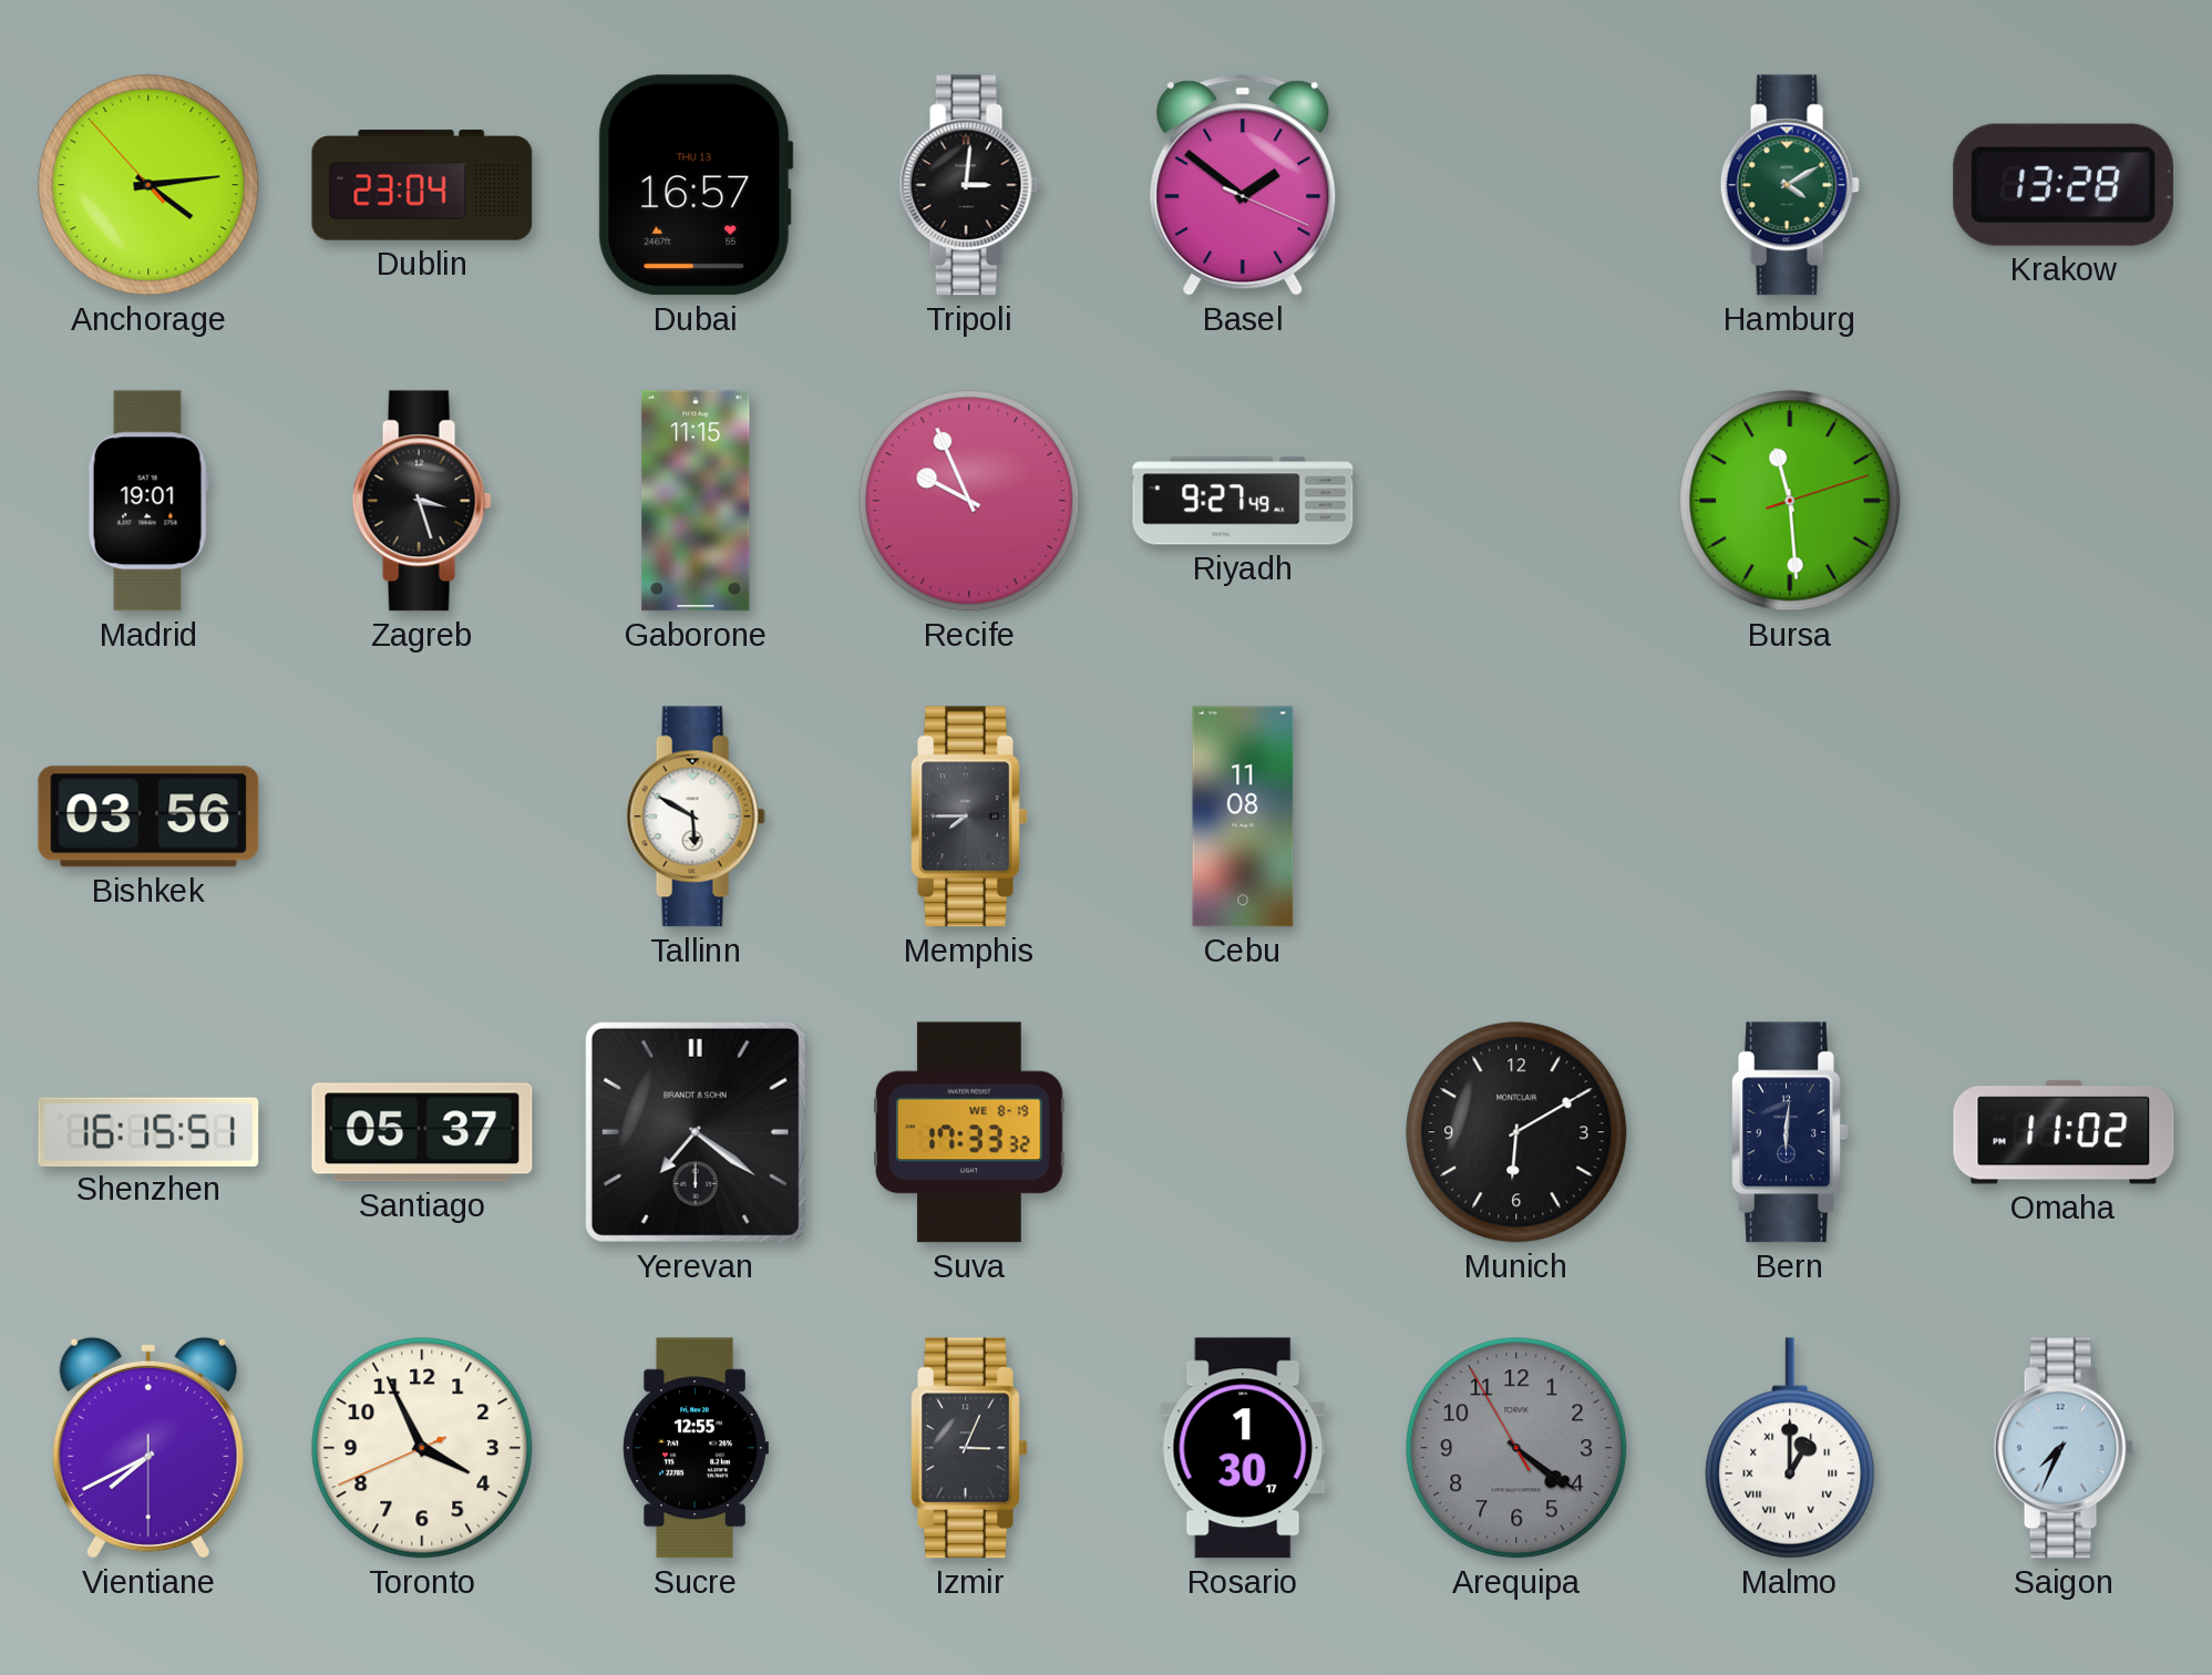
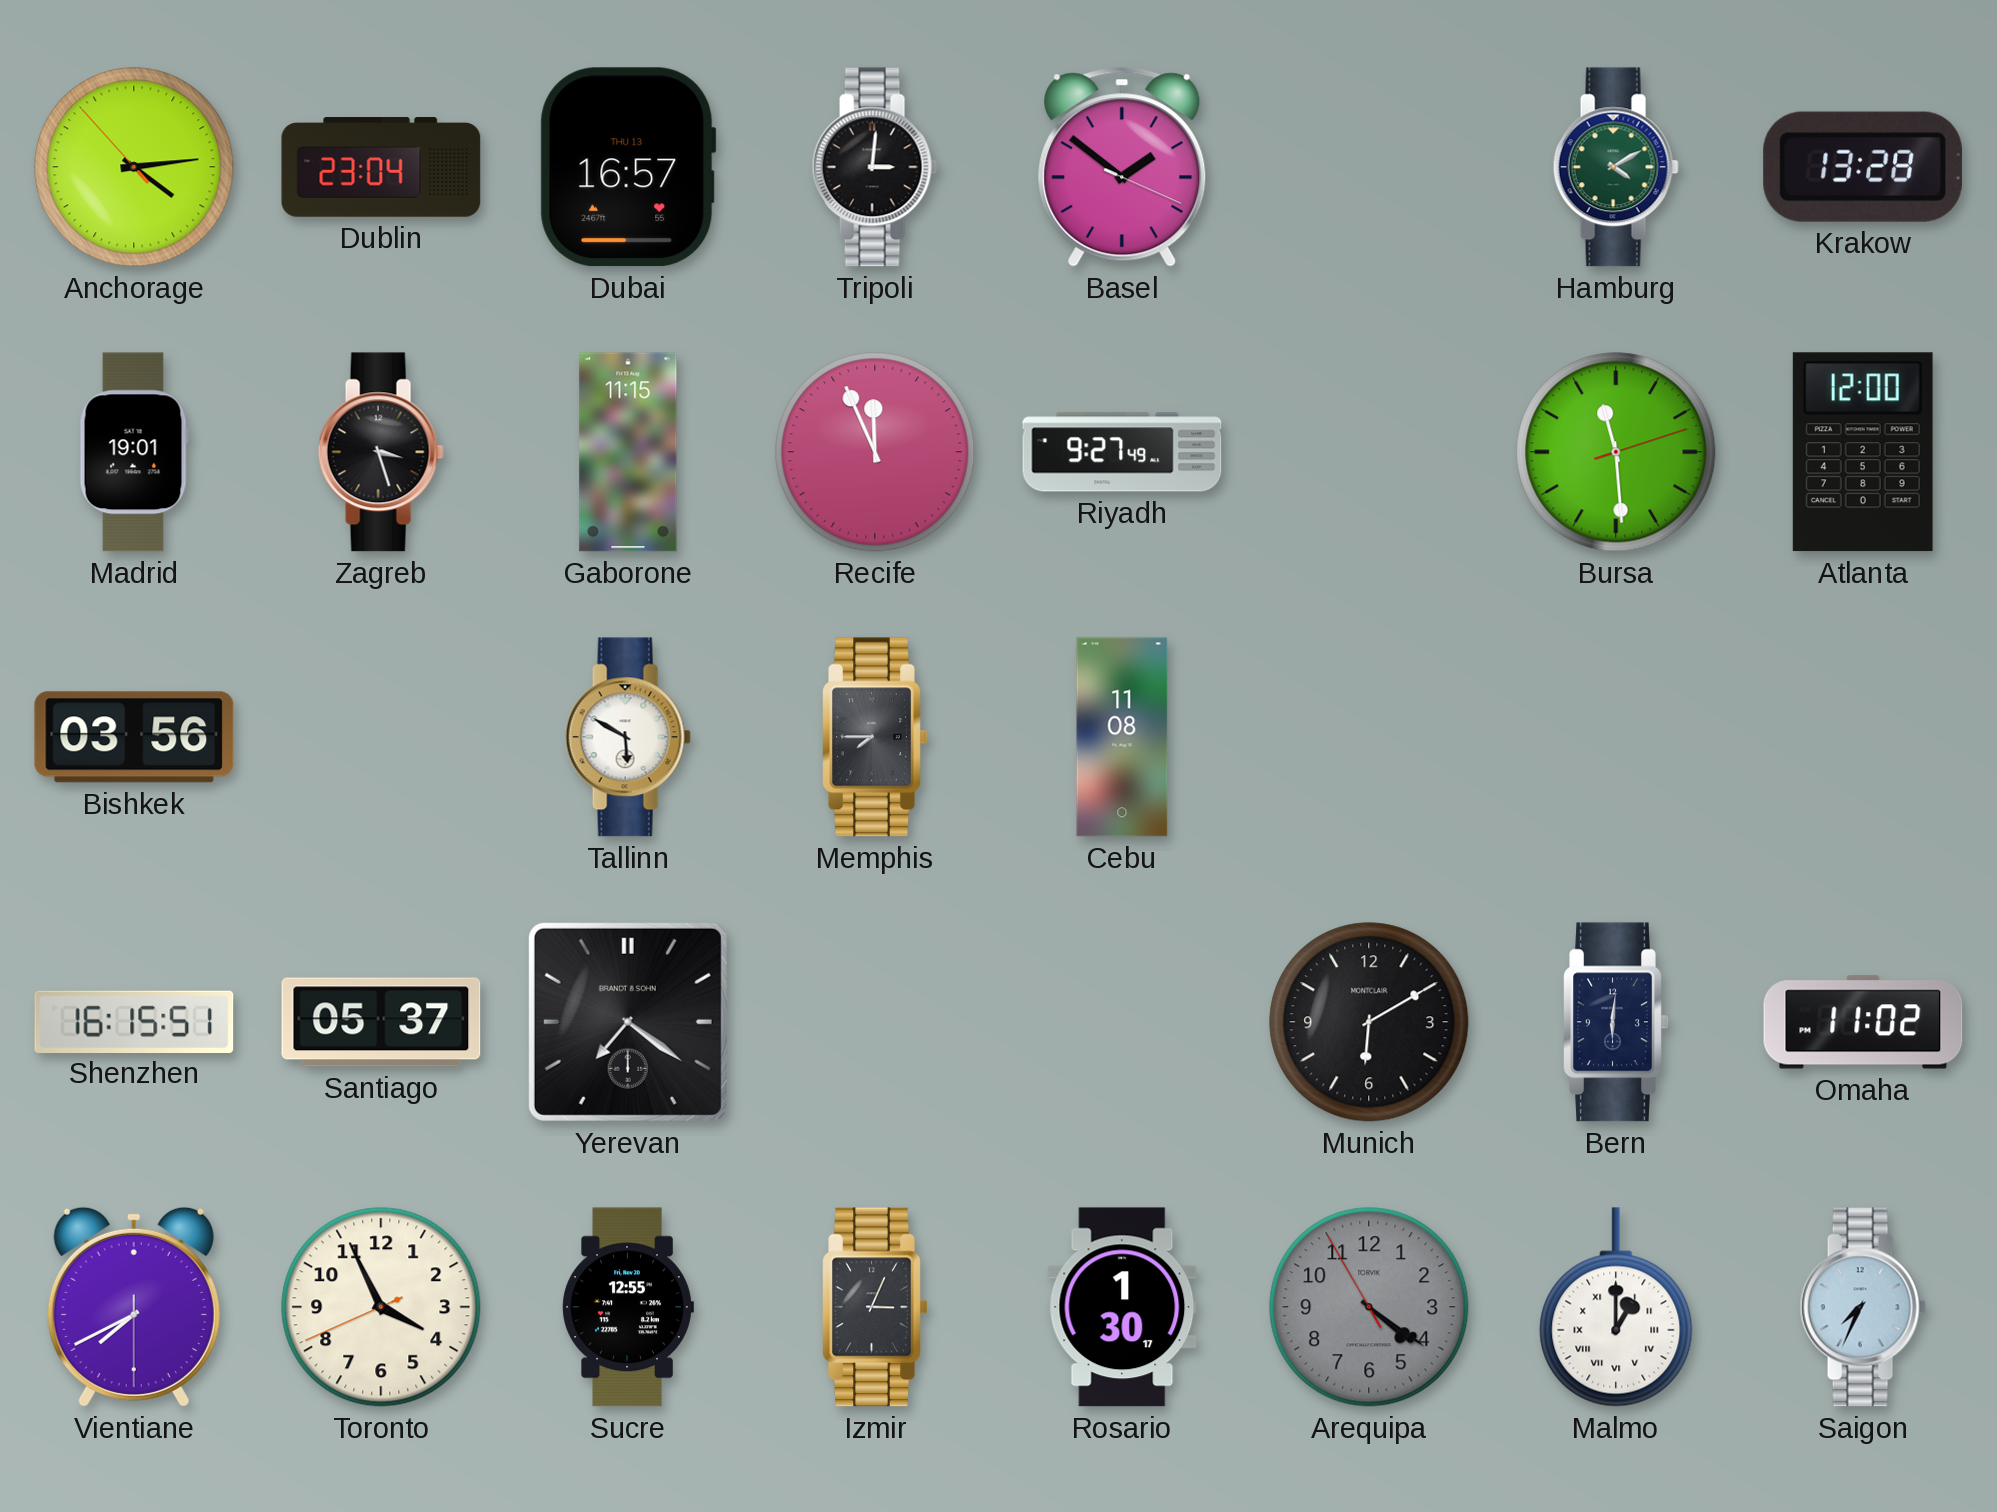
Recife: 9:56 -> 11:56
Atlanta: none -> 12:00
Suva: 17:33 -> none
